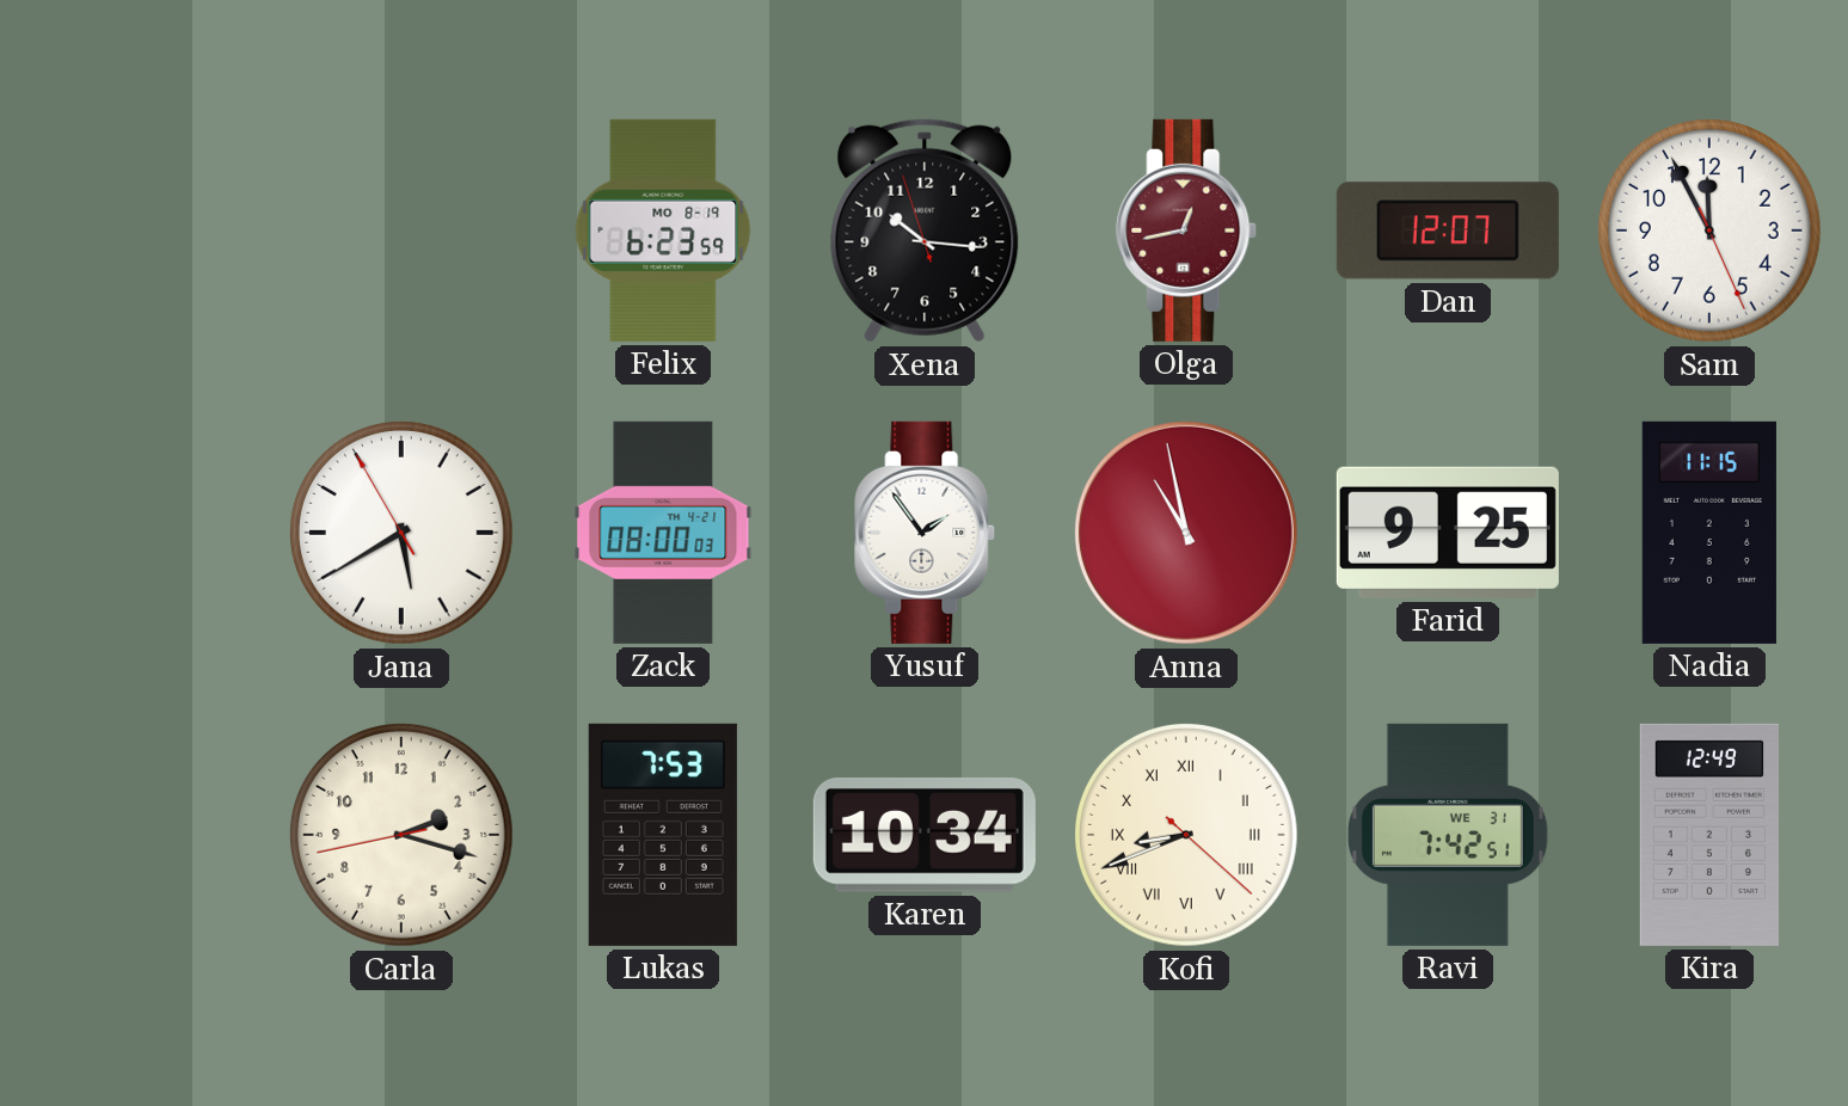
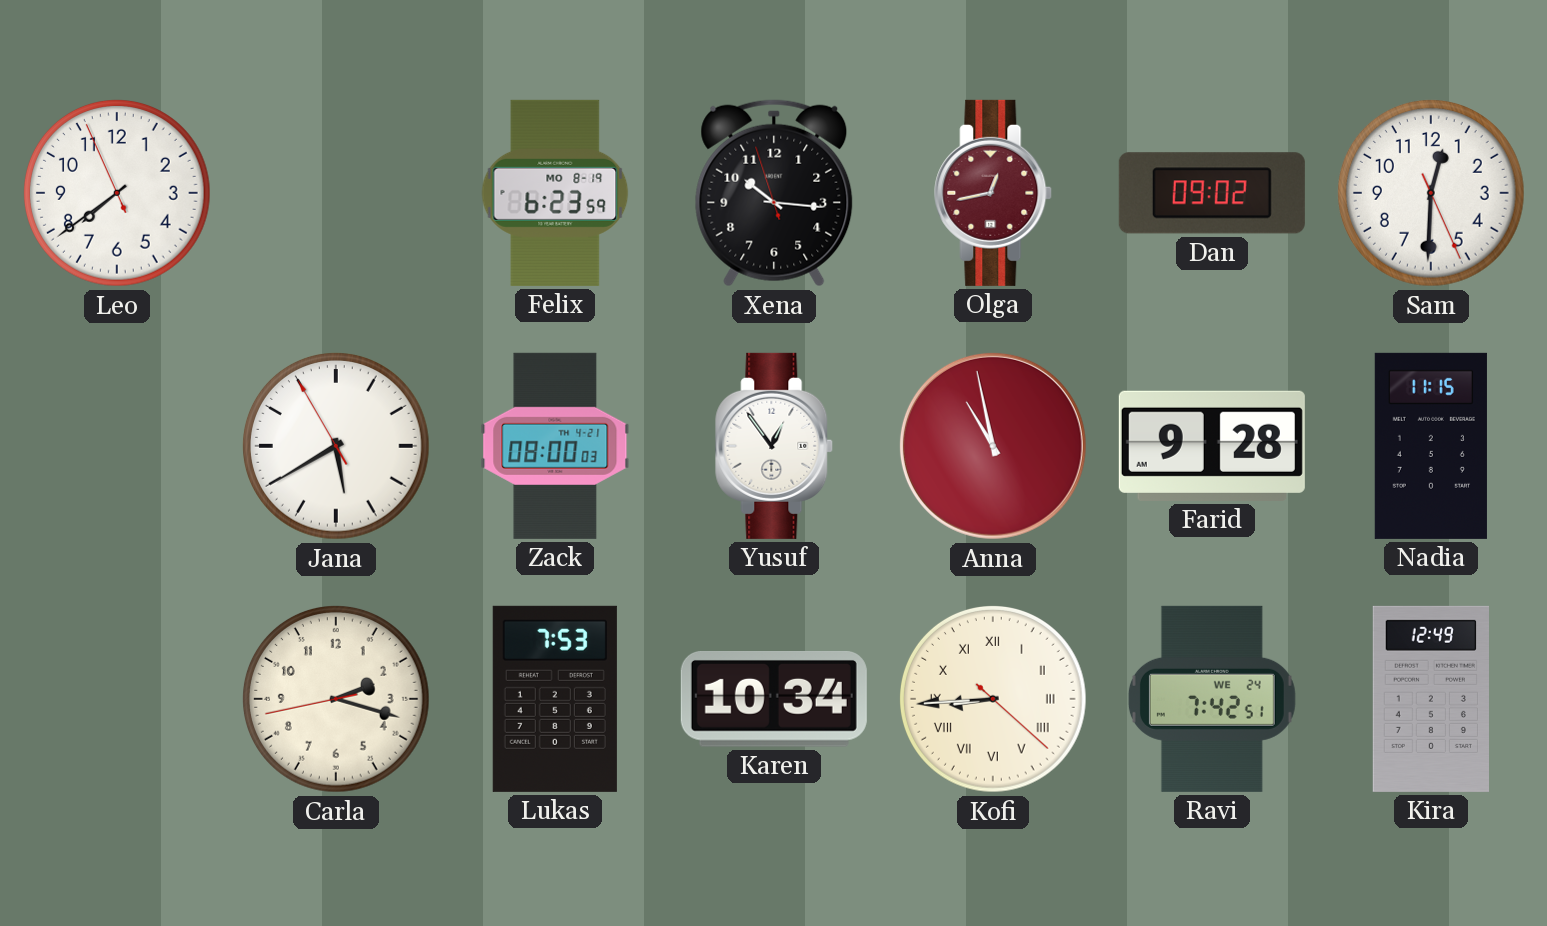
Leo: none -> 7:38
Dan: 12:07 -> 09:02
Sam: 11:55 -> 12:30
Yusuf: 1:54 -> 12:54
Farid: 9:25 -> 9:28
Kofi: 8:41 -> 8:44
Ravi date: WE 31 -> WE 24
